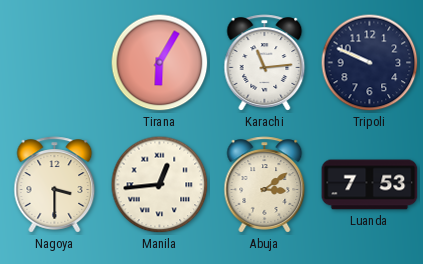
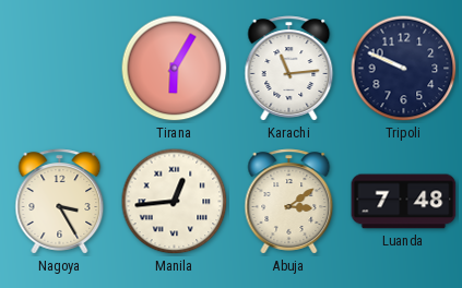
Nagoya: 3:30 -> 3:25
Luanda: 7:53 -> 7:48
